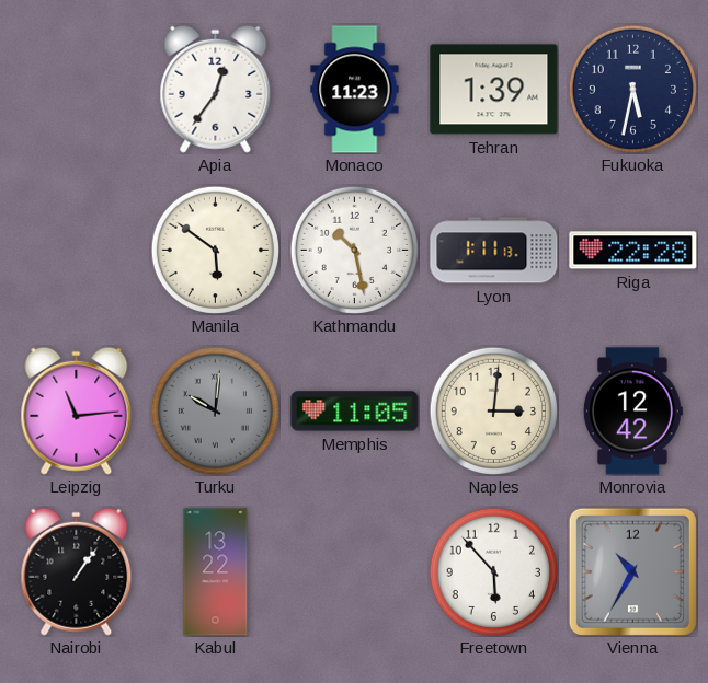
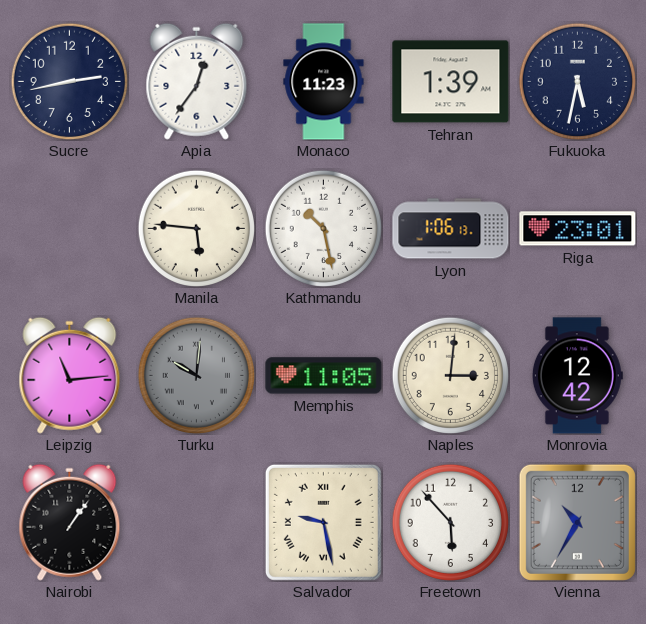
Sucre: none -> 2:43
Manila: 5:51 -> 5:46
Lyon: 1:11 -> 1:06
Riga: 22:28 -> 23:01
Kabul: 13:22 -> none
Salvador: none -> 9:28
